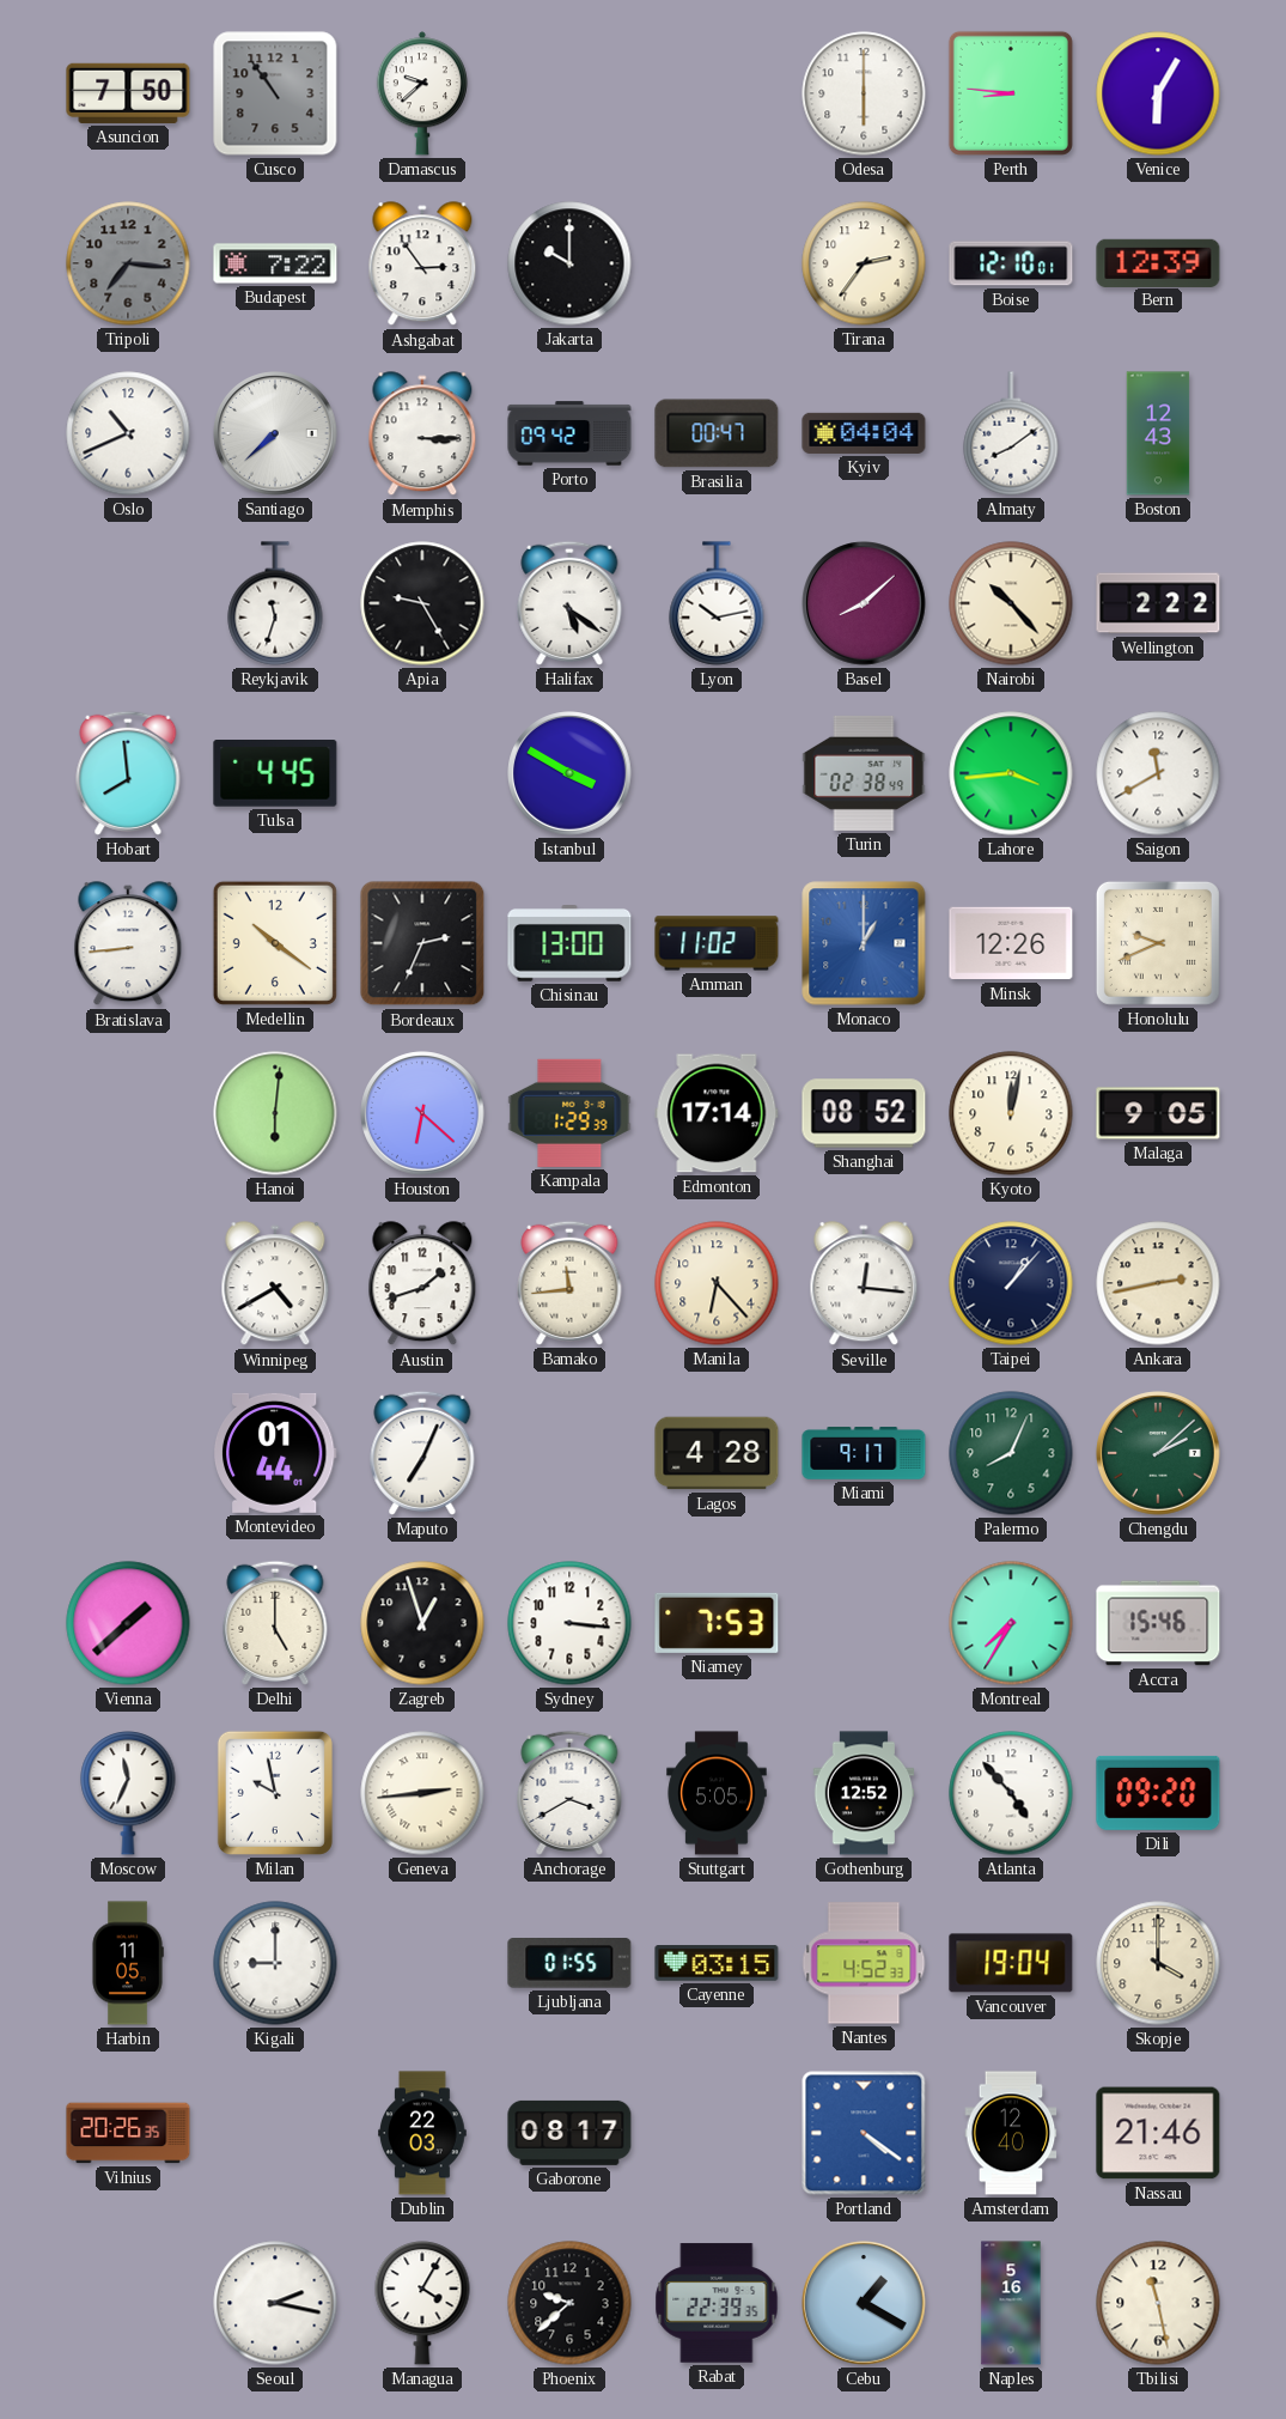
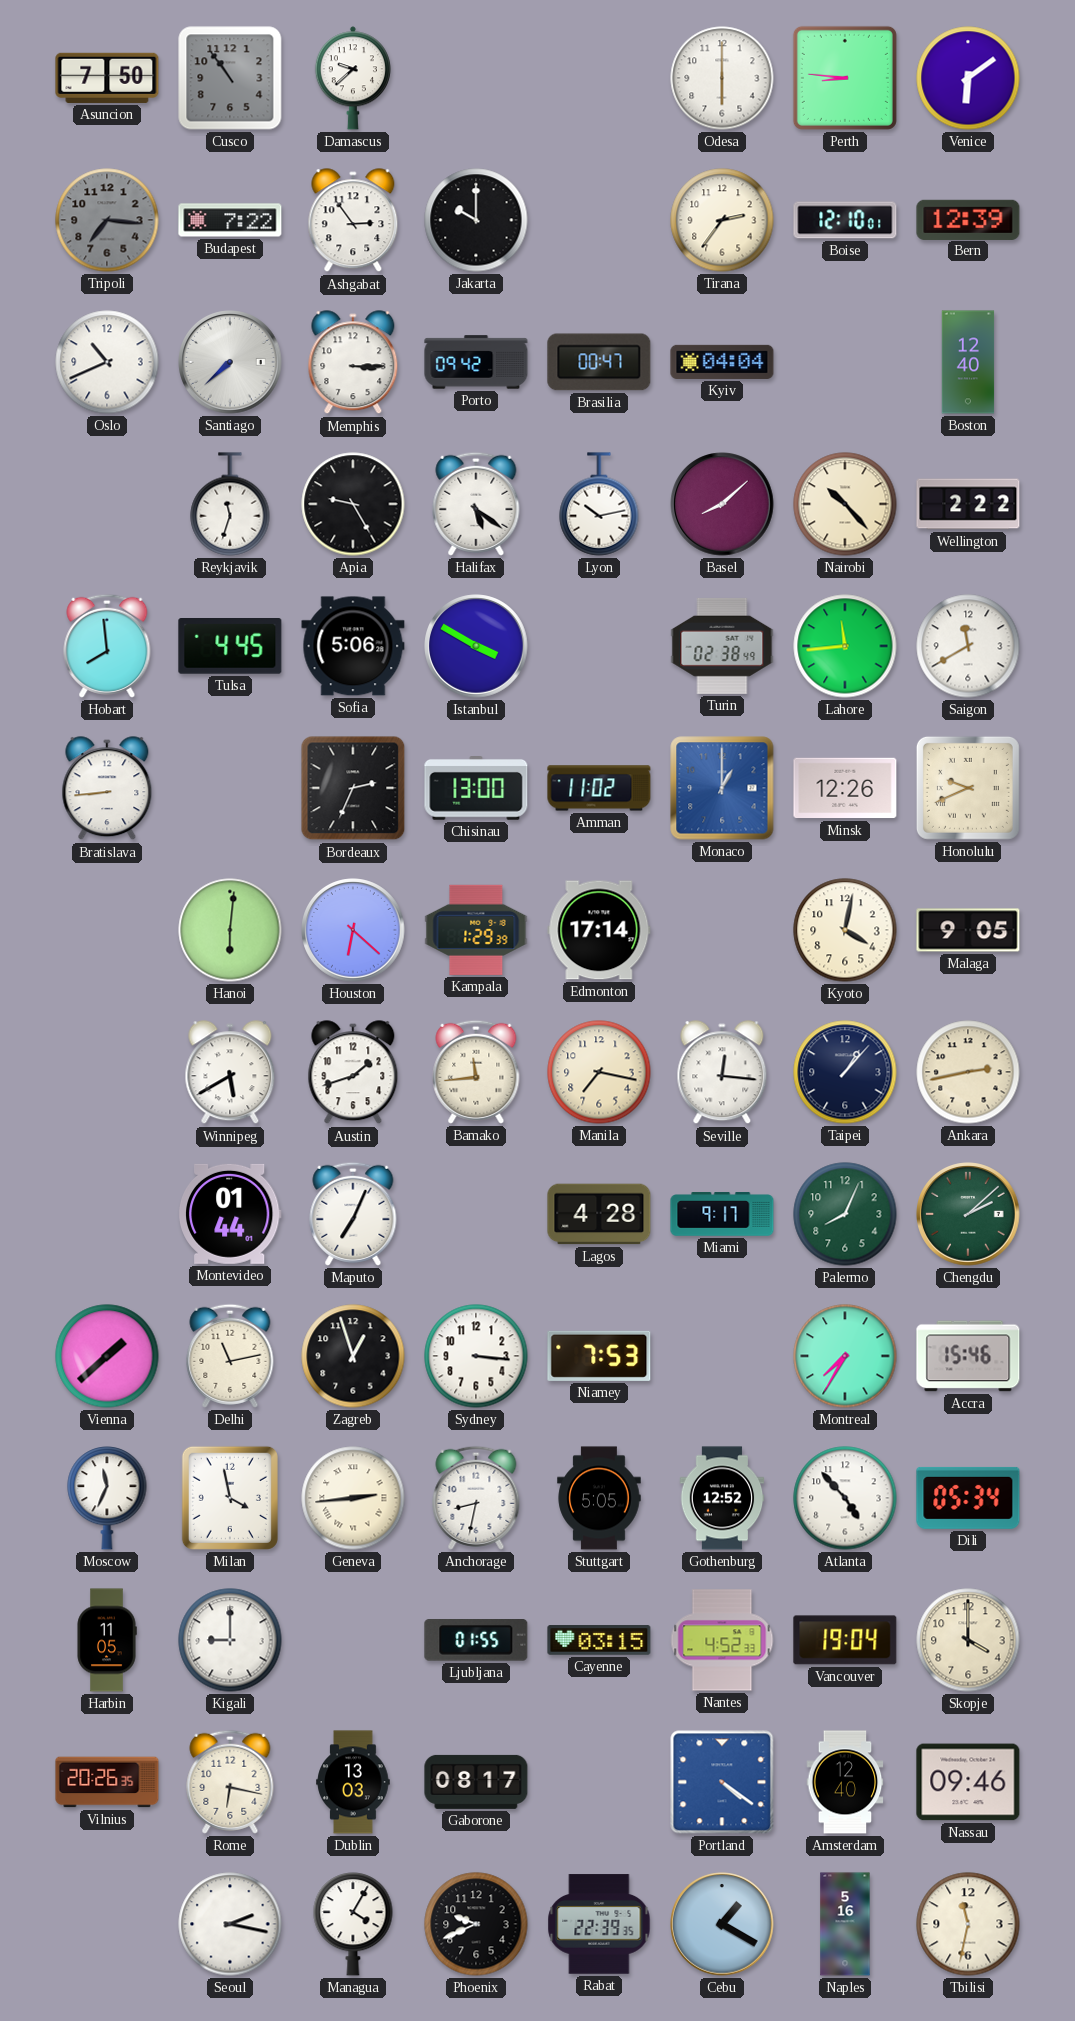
Venice: 6:05 -> 6:09
Almaty: 8:09 -> none
Boston: 12:43 -> 12:40
Sofia: none -> 5:06
Lahore: 3:44 -> 11:44
Medellin: 10:21 -> none
Shanghai: 08:52 -> none
Kyoto: 12:02 -> 4:02
Winnipeg: 4:40 -> 5:40
Manila: 6:23 -> 7:17
Delhi: 5:00 -> 11:13
Milan: 9:58 -> 3:58
Anchorage: 3:40 -> 8:32
Dili: 09:20 -> 05:34
Rome: none -> 6:17
Dublin: 22:03 -> 13:03
Nassau: 21:46 -> 09:46
Phoenix: 9:38 -> 9:41
Tbilisi: 11:28 -> 11:32
